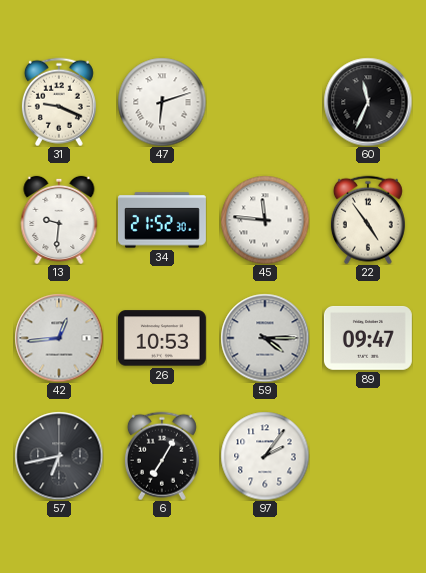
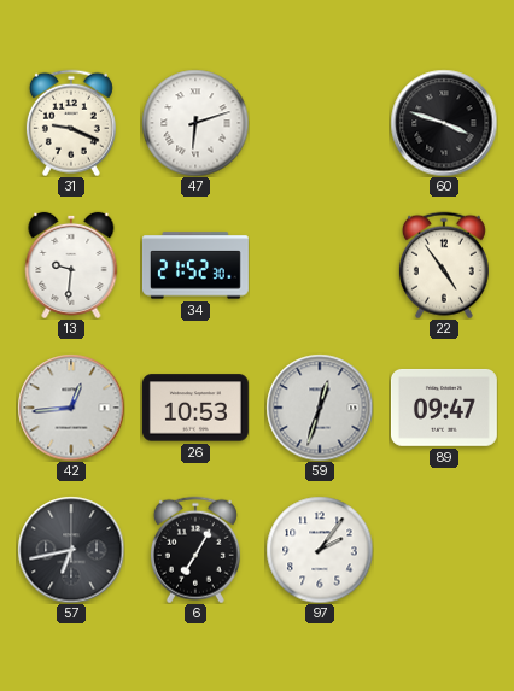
60: 11:34 -> 3:48
45: 11:46 -> none
59: 4:15 -> 12:33
